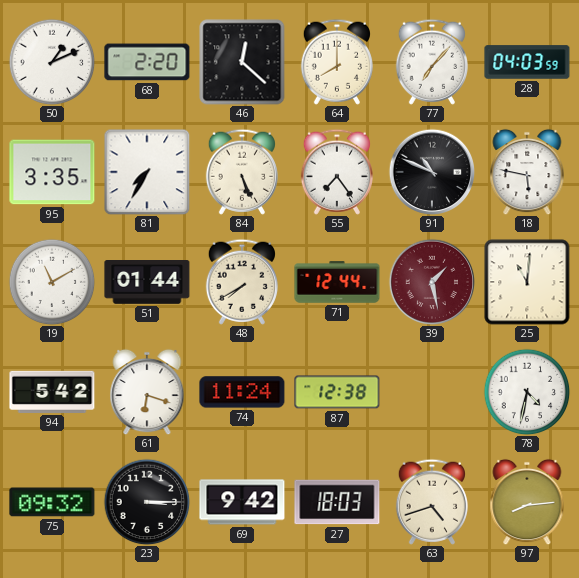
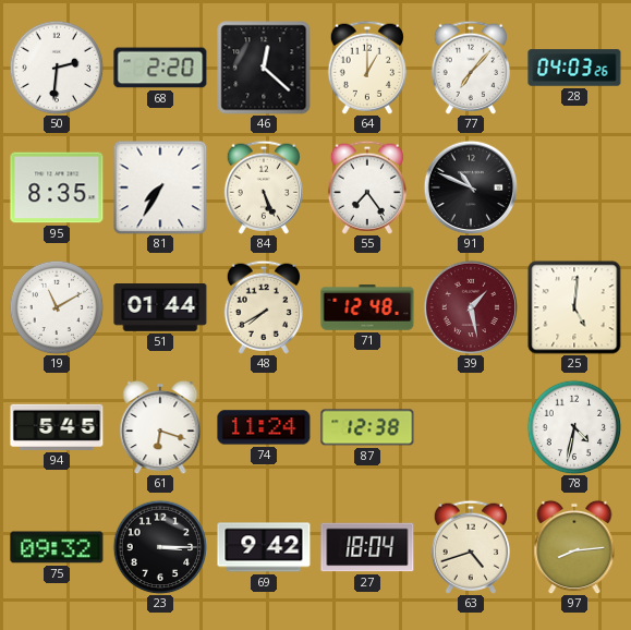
50: 1:11 -> 2:31
64: 8:00 -> 1:00
28: 04:03:59 -> 04:03:26
95: 3:35 -> 8:35
18: 5:47 -> none
71: 12:44 -> 12:48
25: 11:01 -> 5:01
94: 5:42 -> 5:45
27: 18:03 -> 18:04
